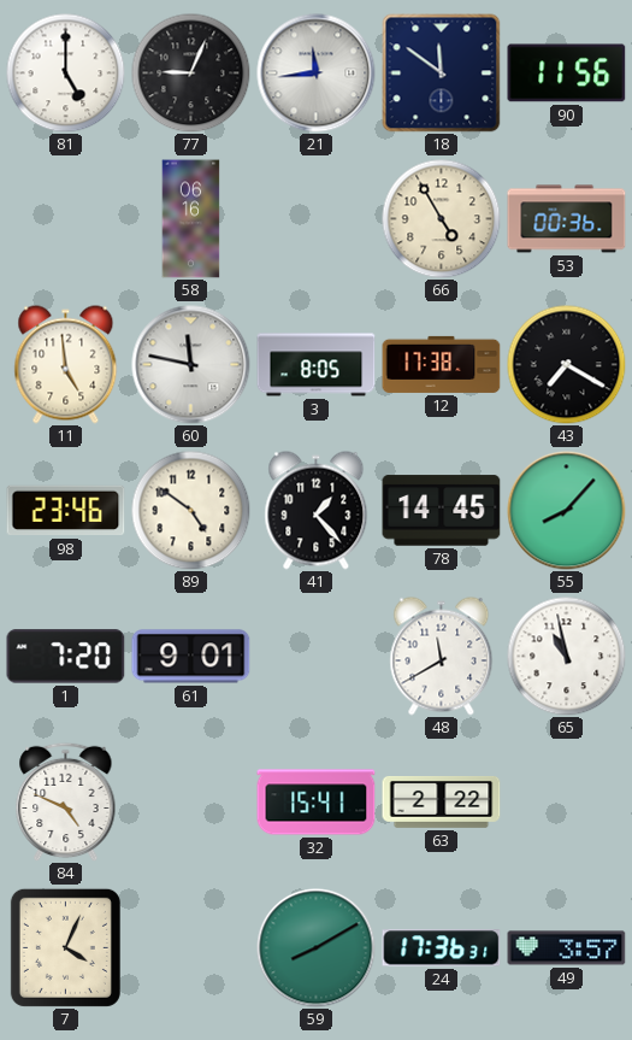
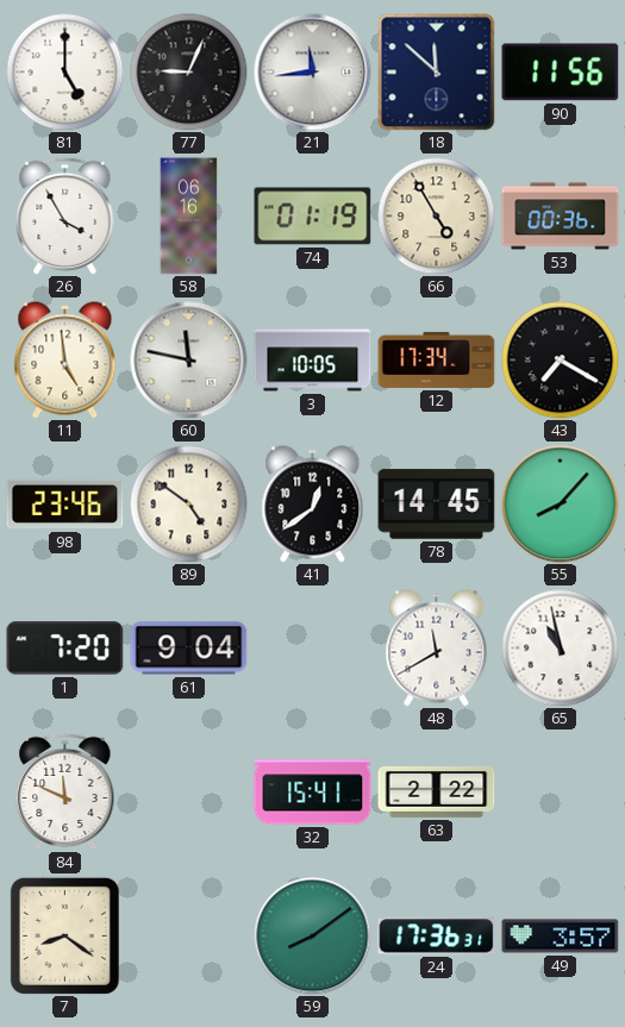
18: 11:51 -> 11:52
26: none -> 3:55
74: none -> 01:19
3: 8:05 -> 10:05
12: 17:38 -> 17:34
41: 1:23 -> 12:39
61: 9:01 -> 9:04
84: 4:49 -> 11:49
7: 4:04 -> 8:21
59: 8:10 -> 8:09
